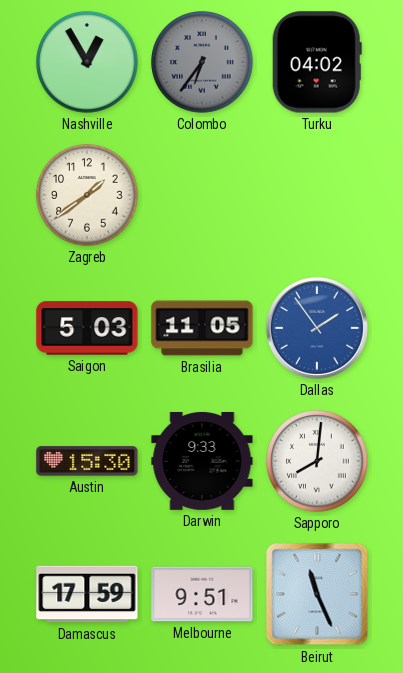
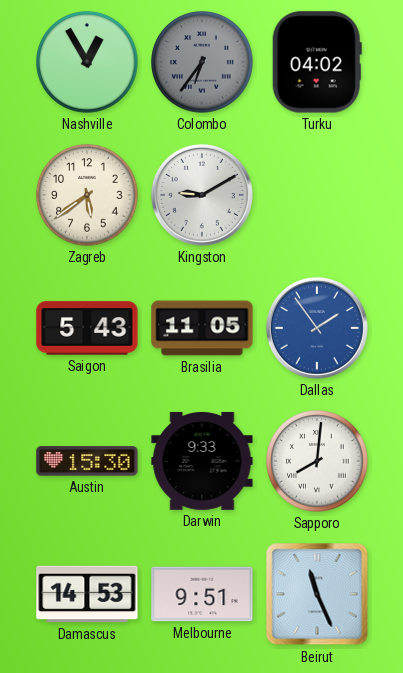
Zagreb: 1:39 -> 5:39
Kingston: none -> 9:10
Saigon: 5:03 -> 5:43
Damascus: 17:59 -> 14:53
